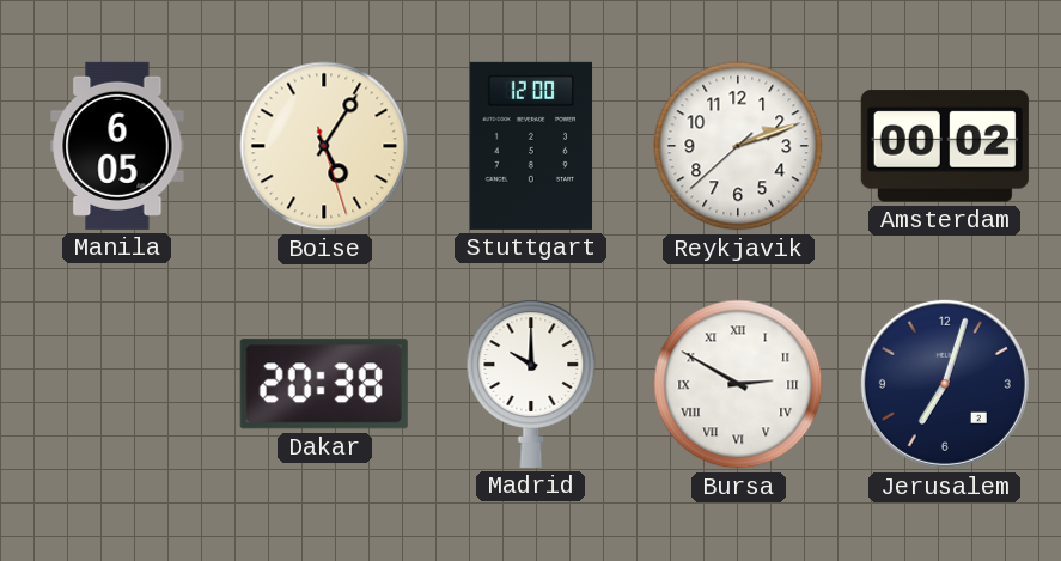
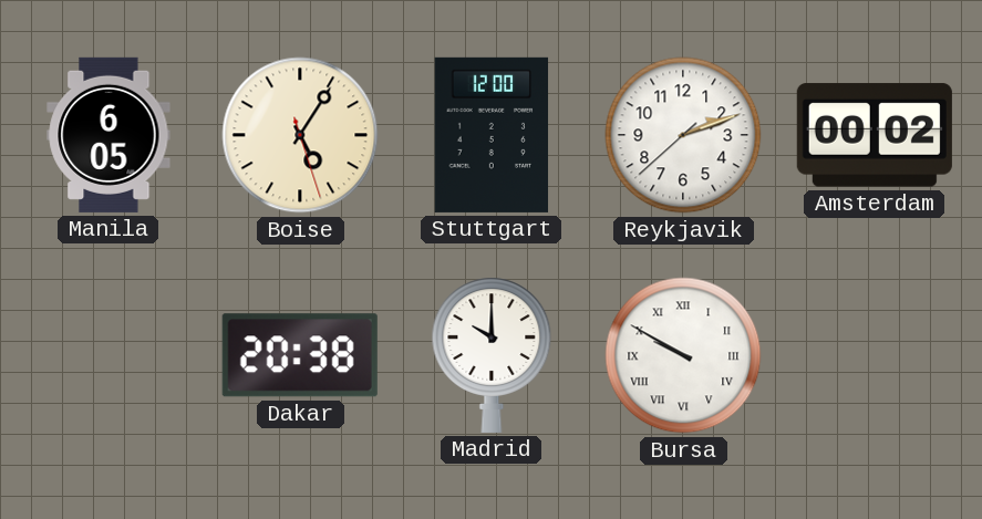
Bursa: 2:50 -> 9:50
Jerusalem: 7:03 -> none
